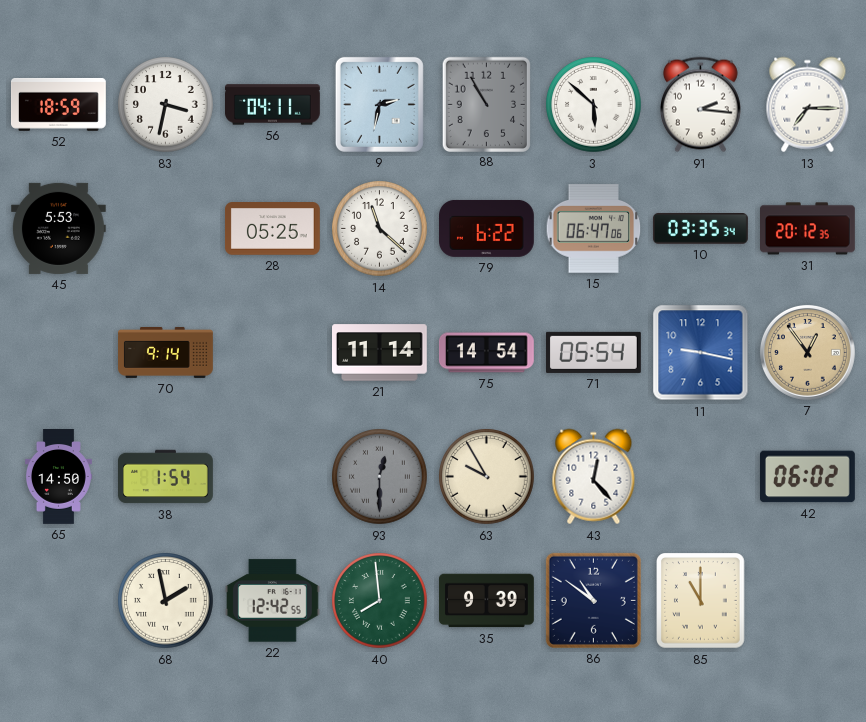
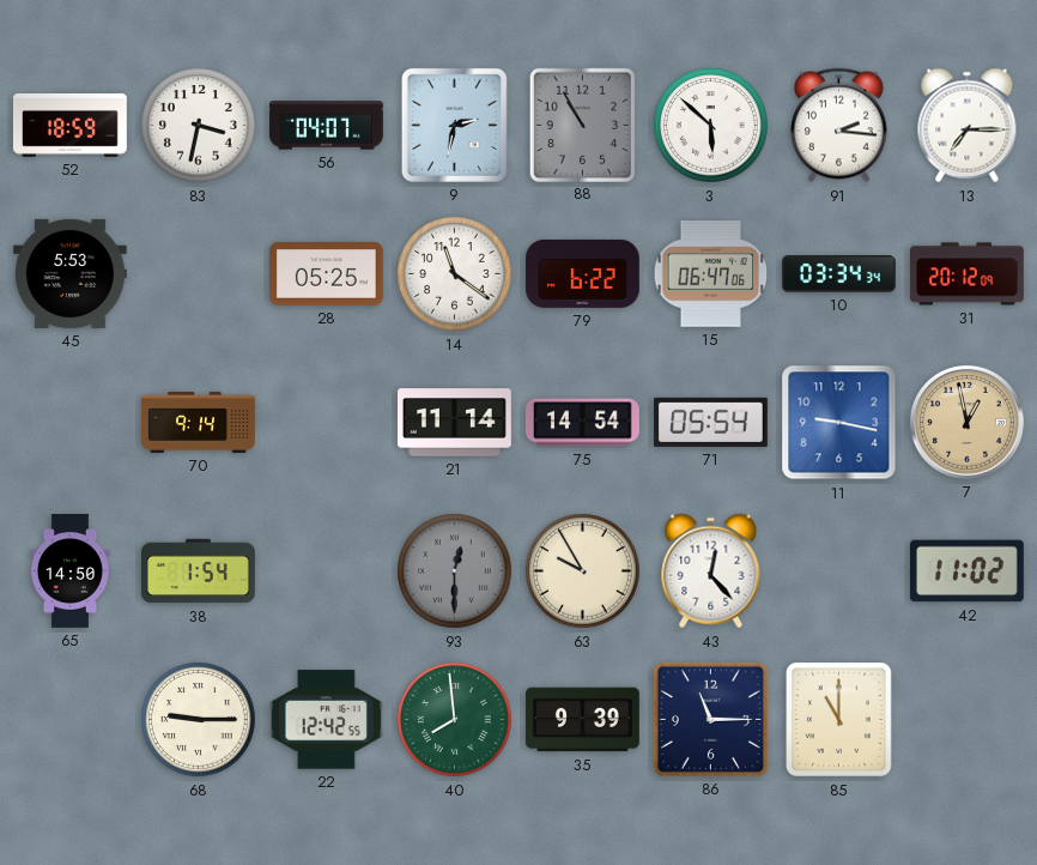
56: 04:11 -> 04:07
14: 11:22 -> 11:21
10: 03:35 -> 03:34
31: 20:12:35 -> 20:12:09
7: 12:54 -> 12:58
42: 06:02 -> 11:02
68: 1:58 -> 9:15
86: 10:51 -> 11:15
